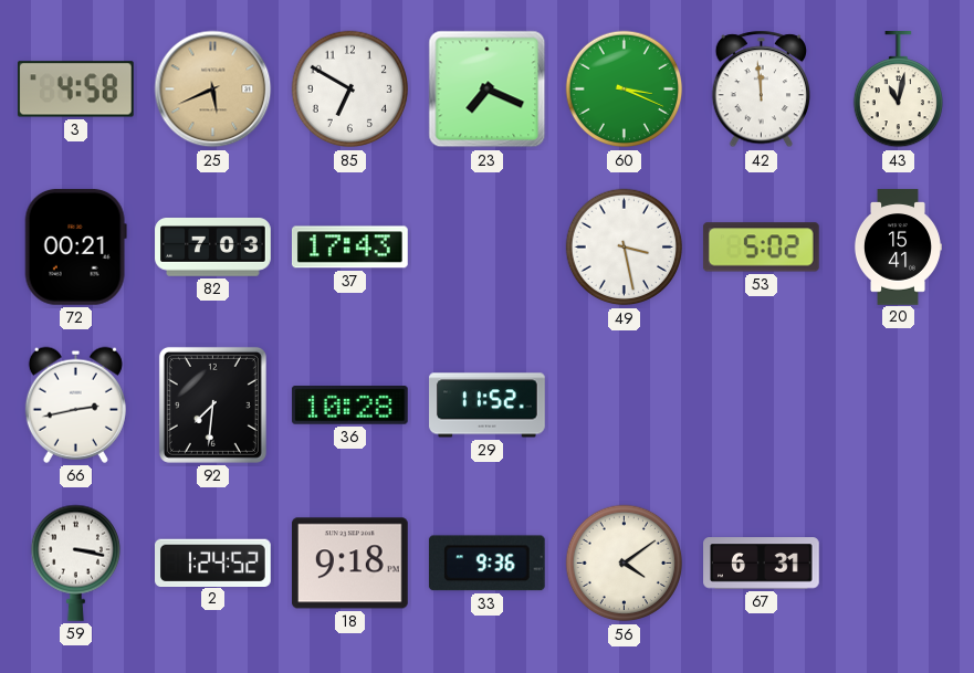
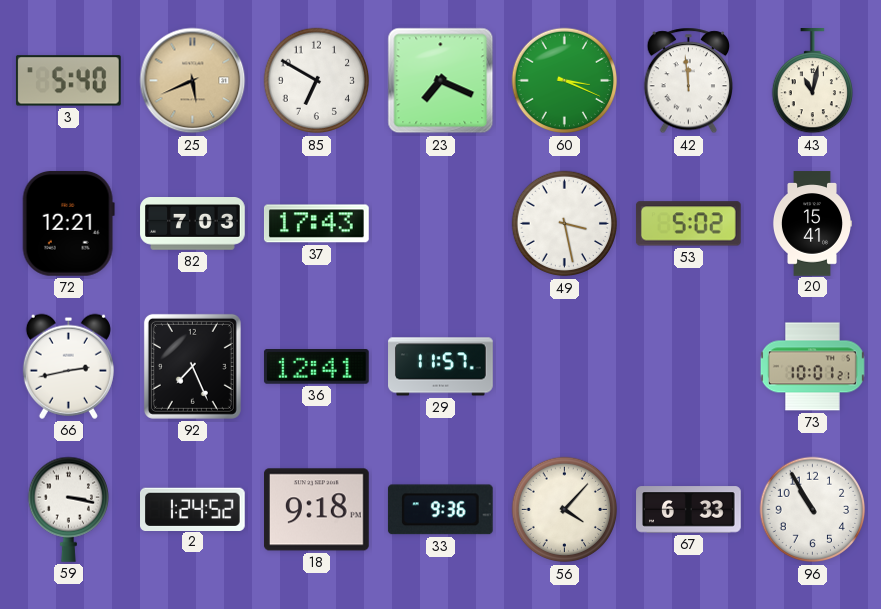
3: 4:58 -> 5:40
72: 00:21 -> 12:21
92: 7:31 -> 7:26
36: 10:28 -> 12:41
29: 11:52 -> 11:57
73: none -> 10:01
56: 4:09 -> 4:07
67: 6:31 -> 6:33
96: none -> 10:55
